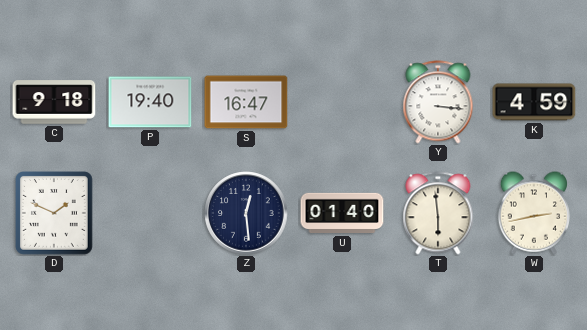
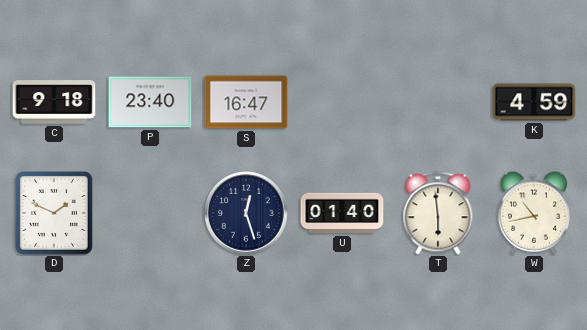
P: 19:40 -> 23:40
Y: 3:16 -> none
Z: 12:29 -> 12:27
W: 2:43 -> 10:43
